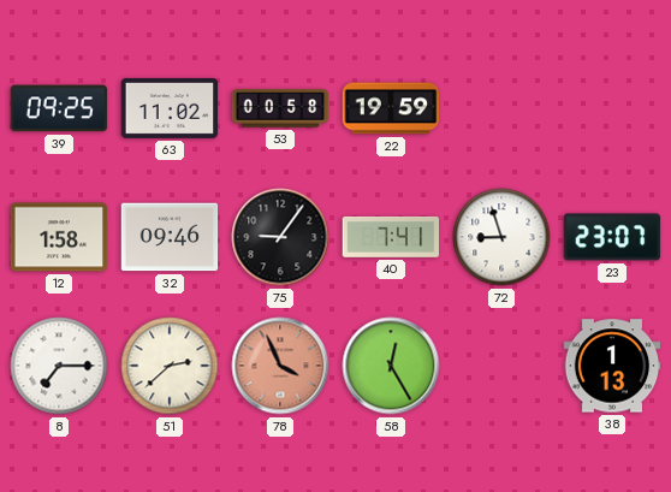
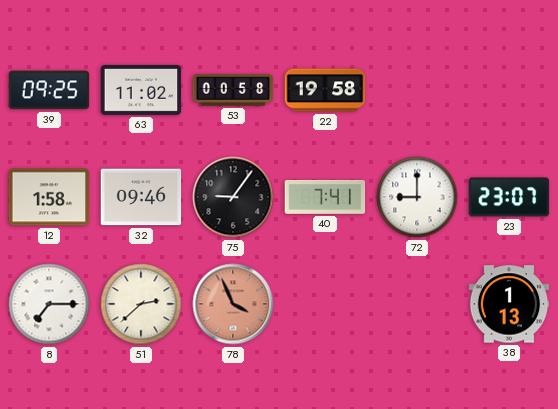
22: 19:59 -> 19:58
72: 8:57 -> 9:00
58: 12:25 -> none
